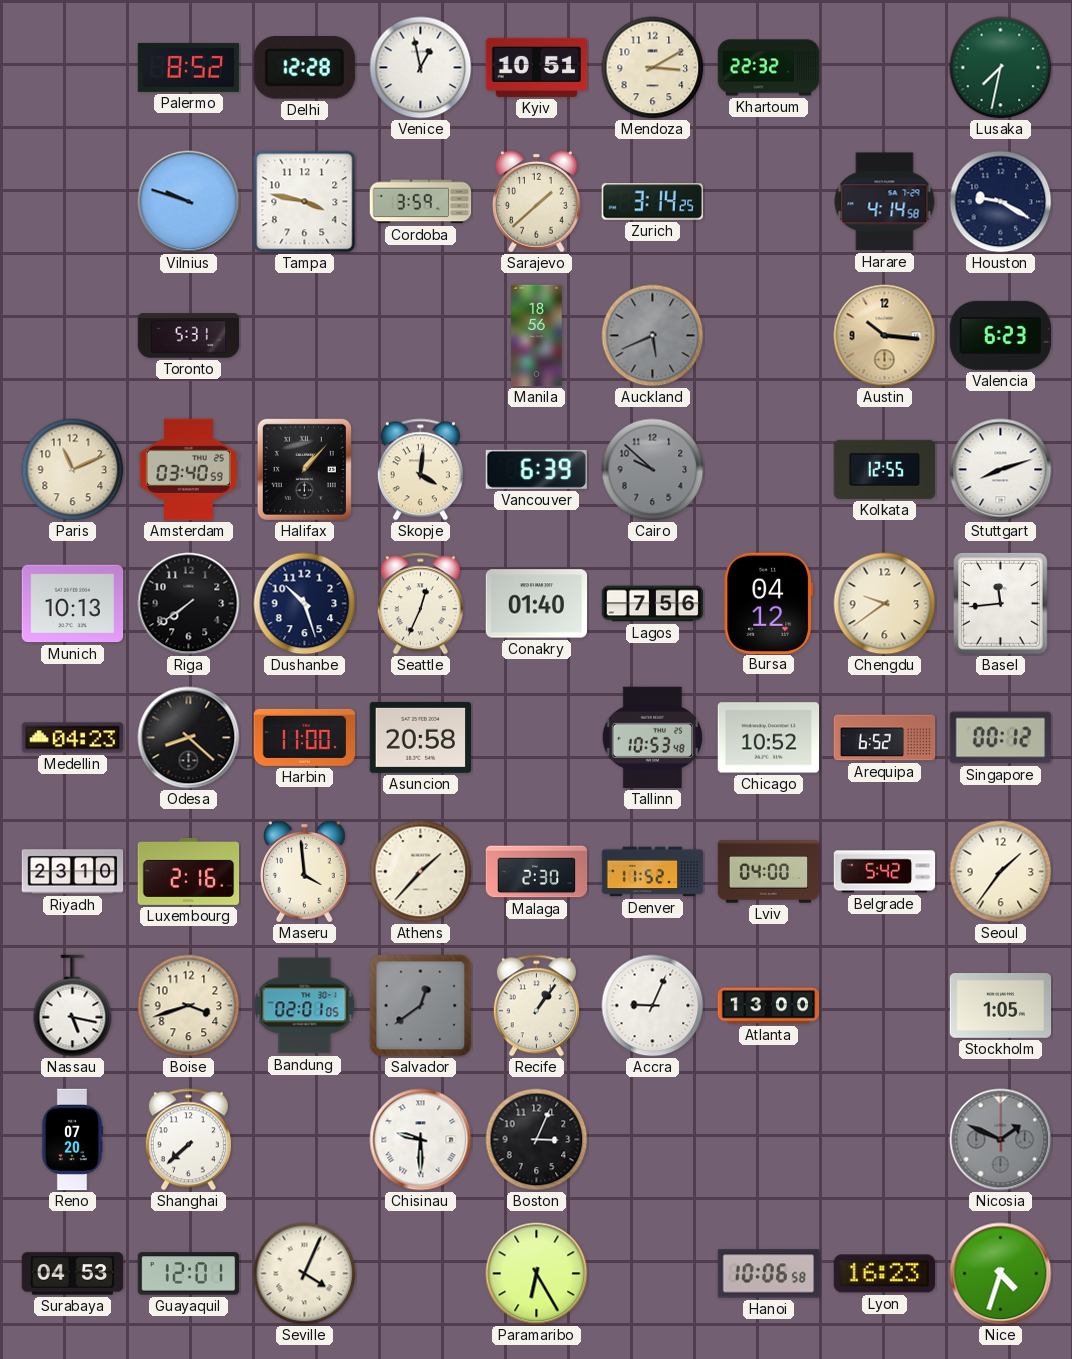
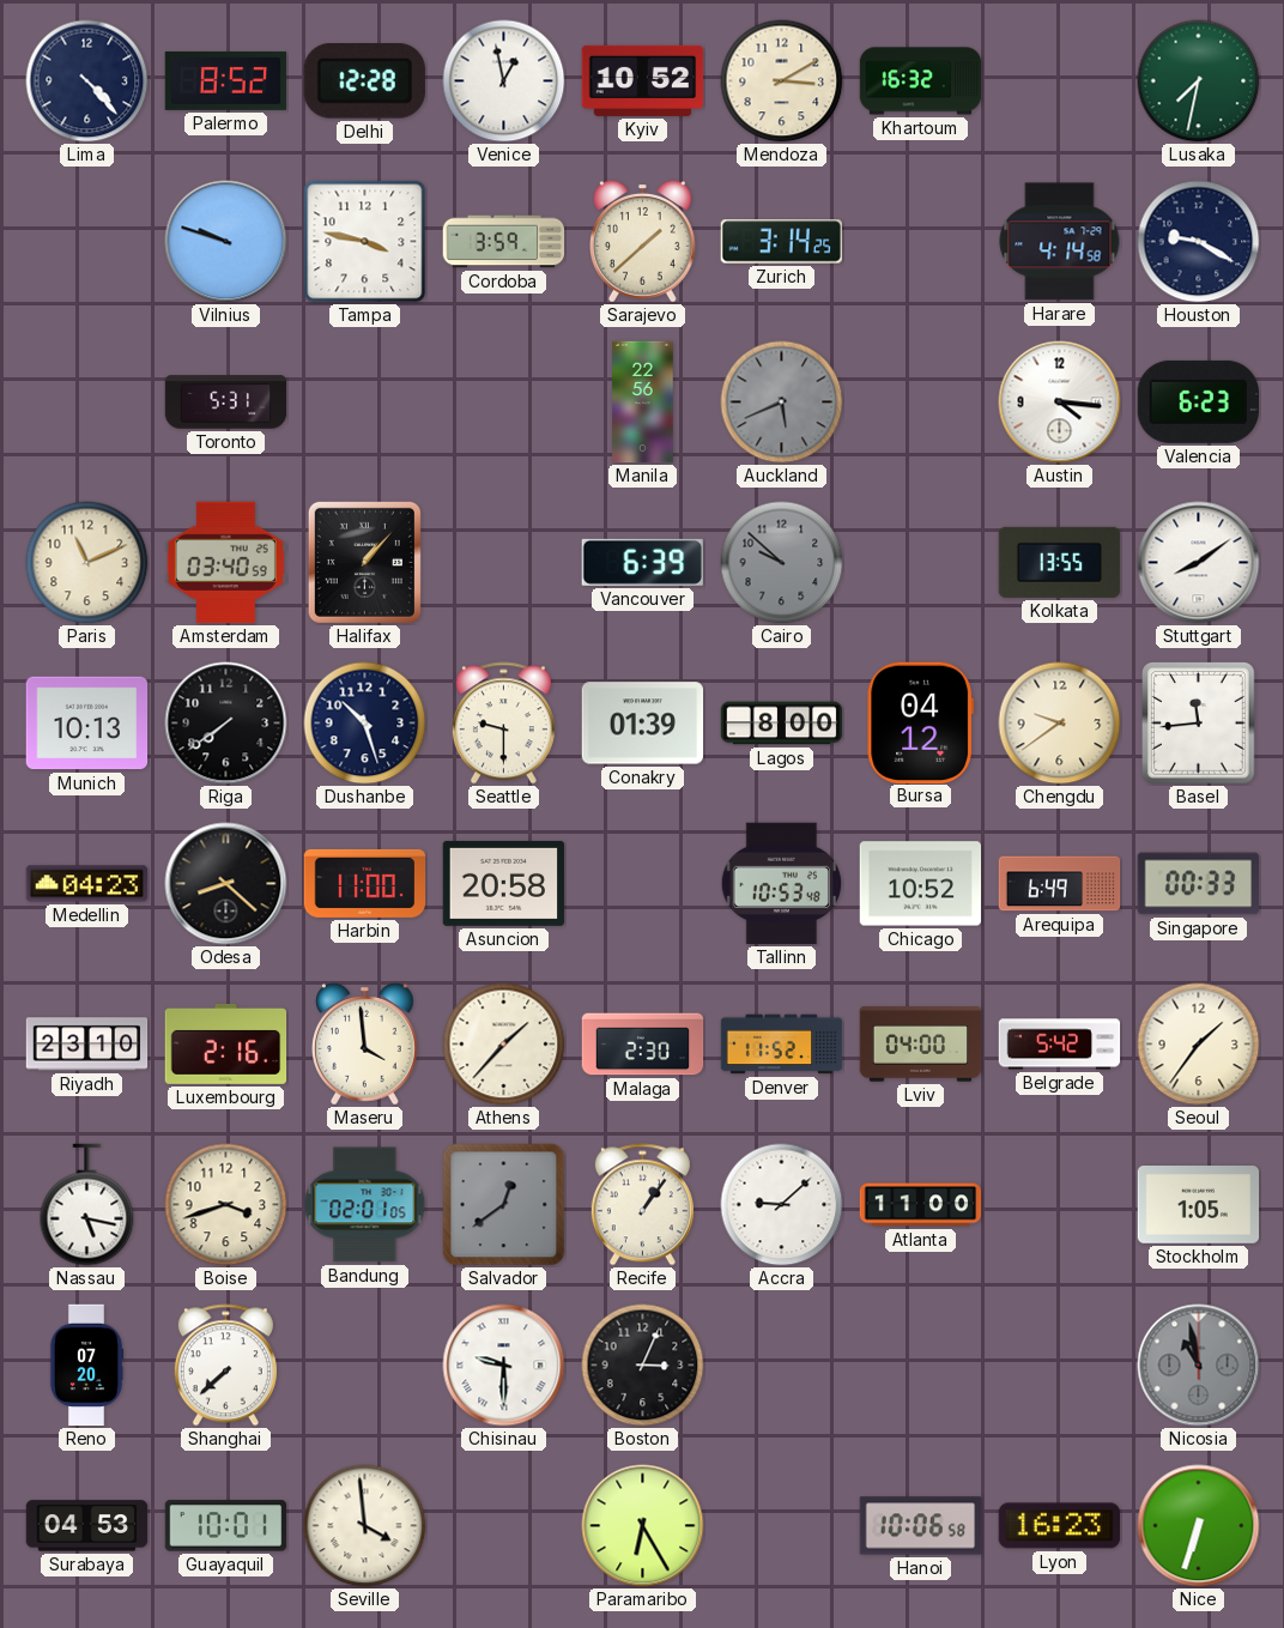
Lima: none -> 4:23
Kyiv: 10:51 -> 10:52
Khartoum: 22:32 -> 16:32
Manila: 18:56 -> 22:56
Austin: 10:16 -> 4:16
Austin dial: champagne -> white
Skopje: 4:01 -> none
Kolkata: 12:55 -> 13:55
Stuttgart: 8:12 -> 8:09
Seattle: 12:34 -> 9:30
Conakry: 01:40 -> 01:39
Lagos: 7:56 -> 8:00
Arequipa: 6:52 -> 6:49
Singapore: 00:12 -> 00:33
Accra: 9:04 -> 9:08
Atlanta: 13:00 -> 11:00
Nicosia: 1:49 -> 10:58
Guayaquil: 12:01 -> 10:01
Seville: 4:04 -> 3:59
Nice: 4:33 -> 6:33
